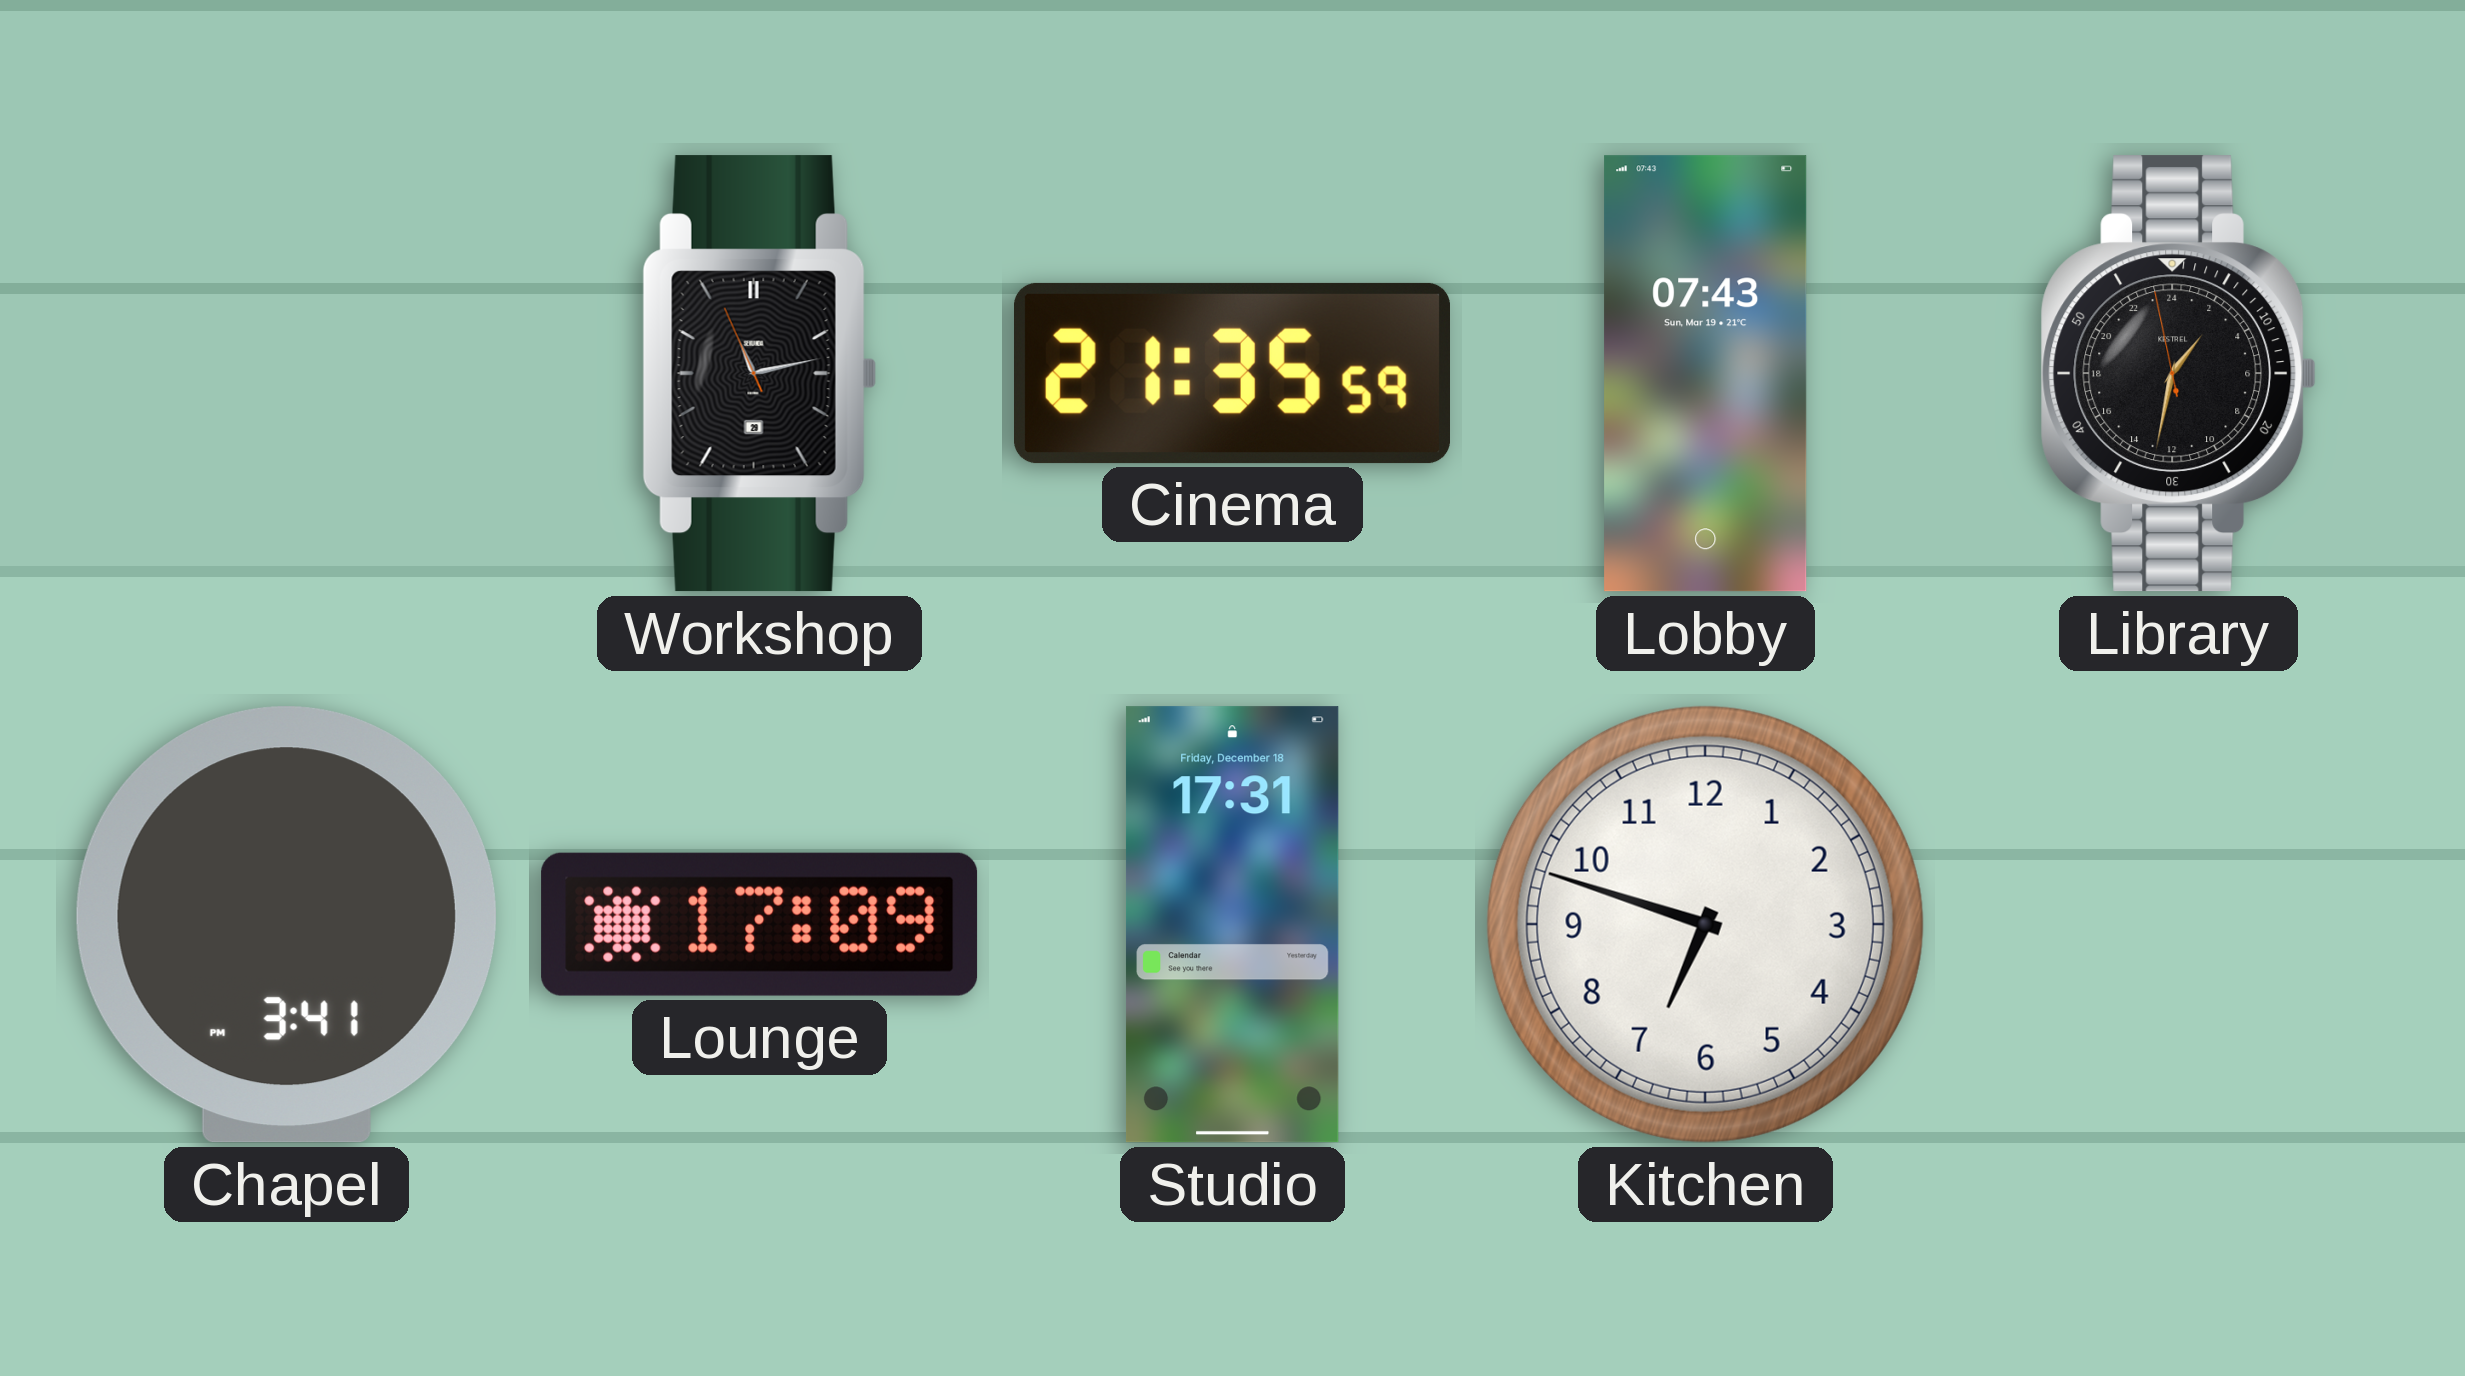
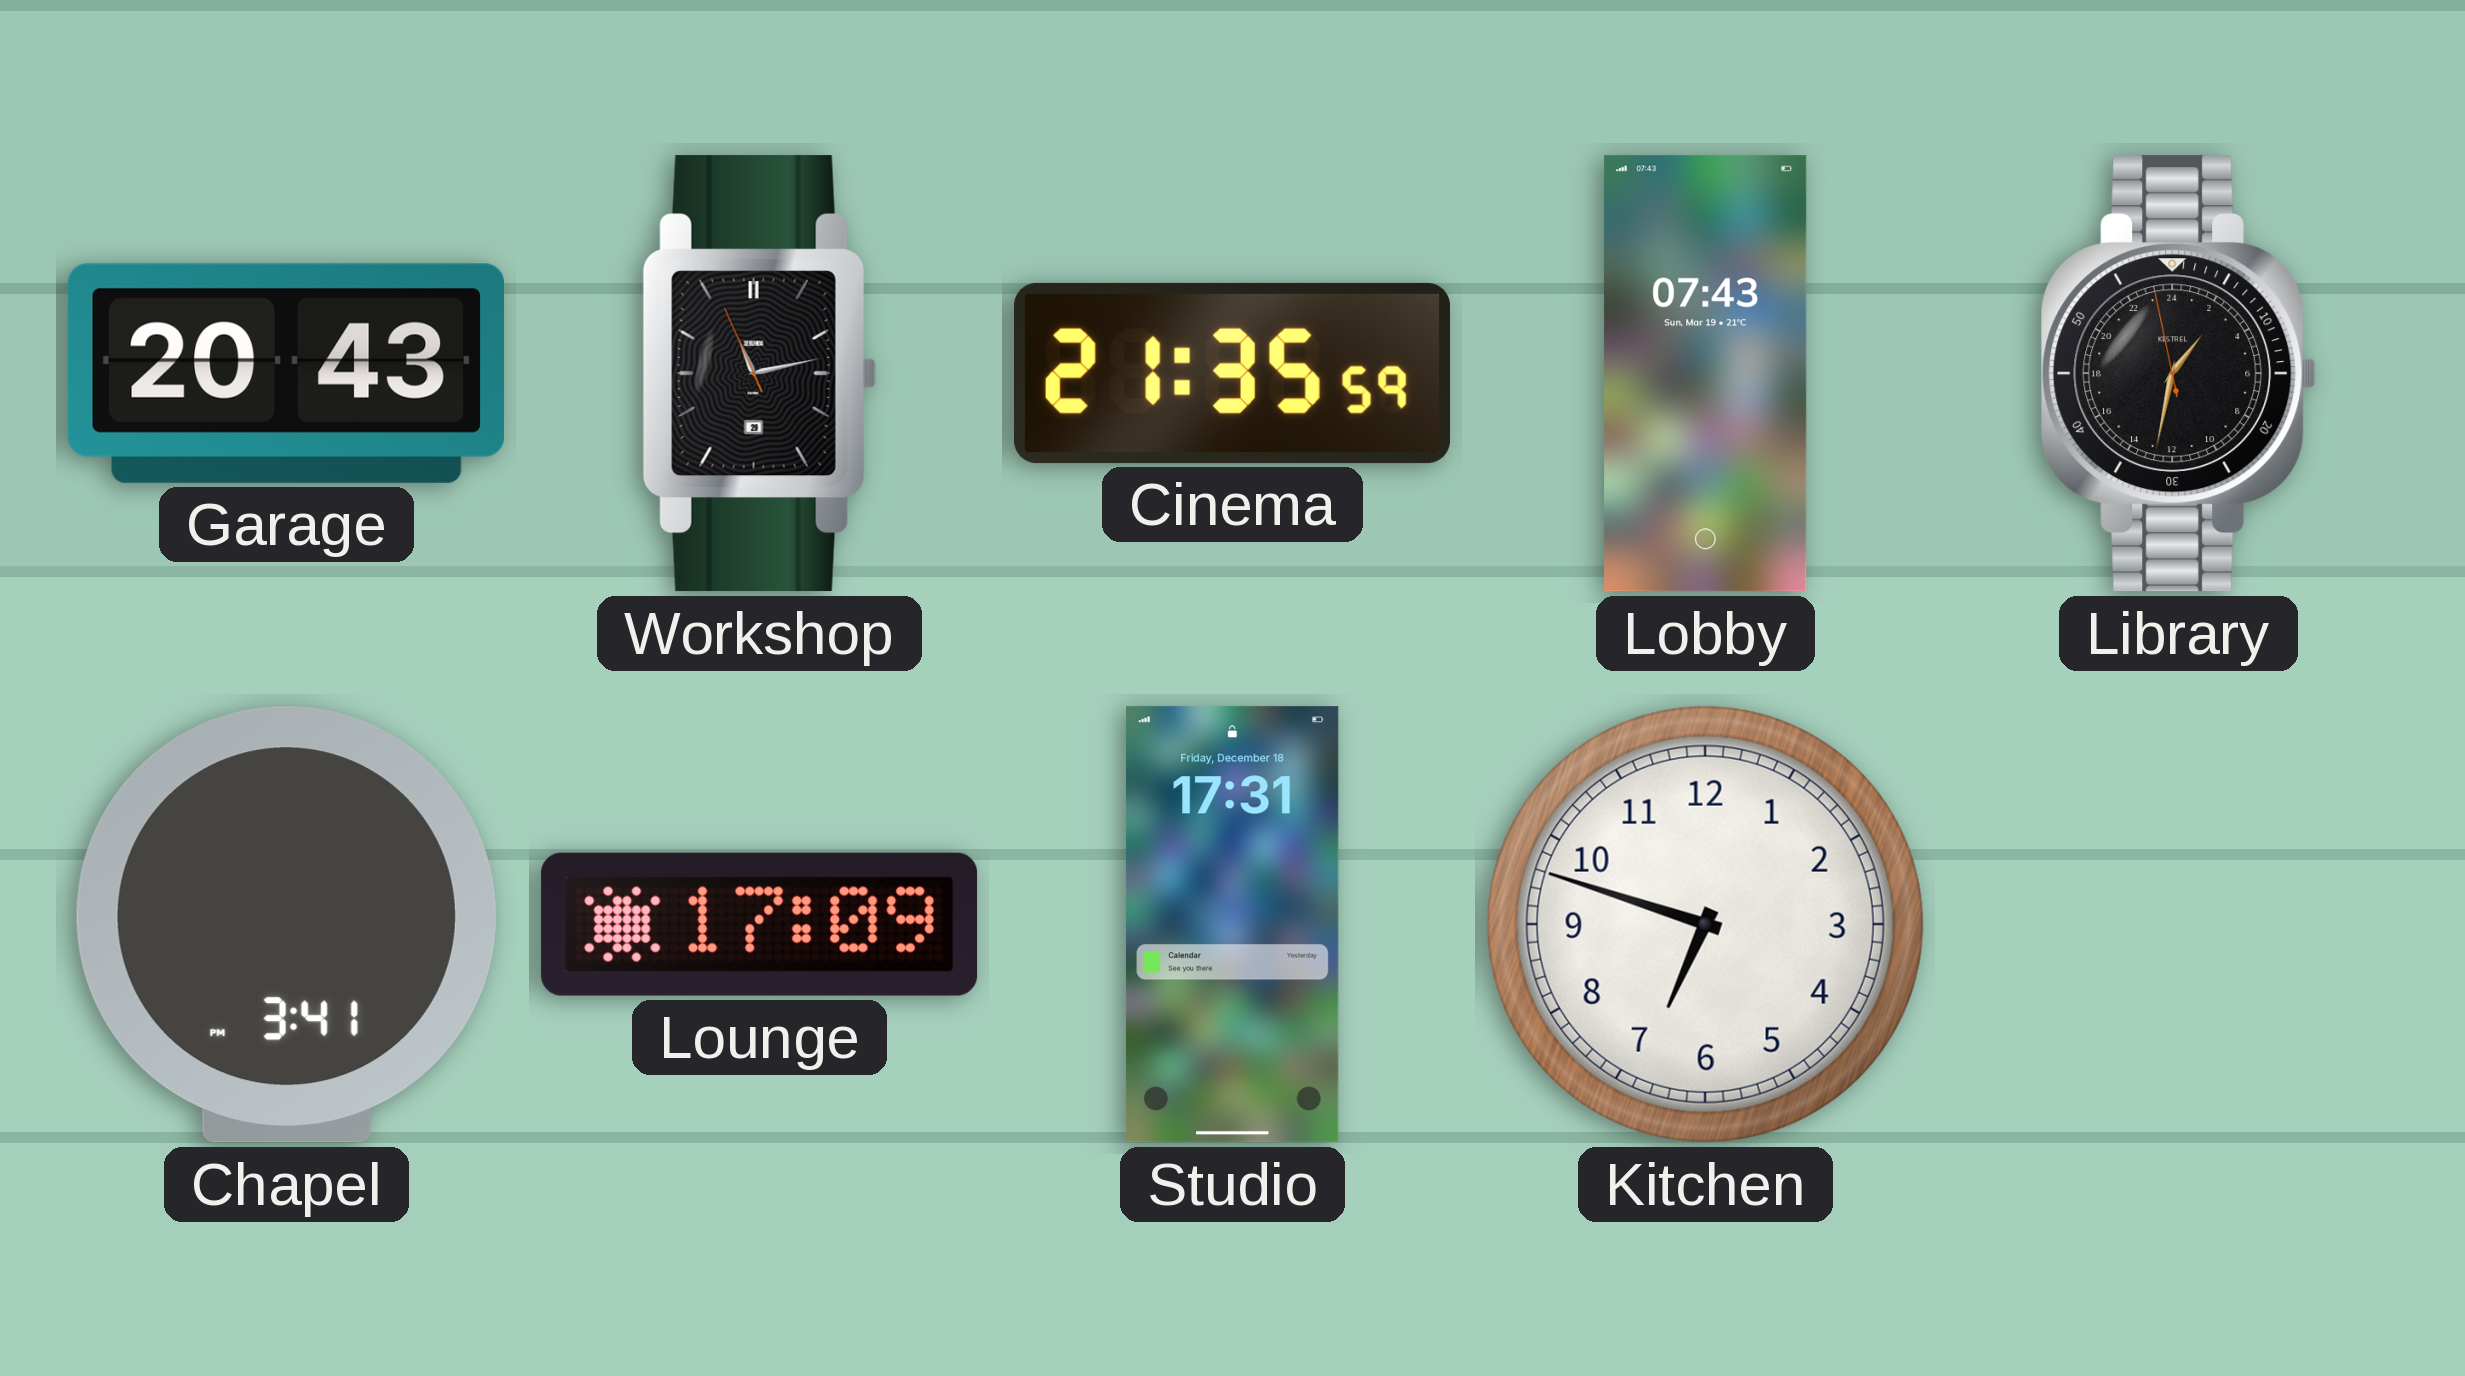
Garage: none -> 20:43
